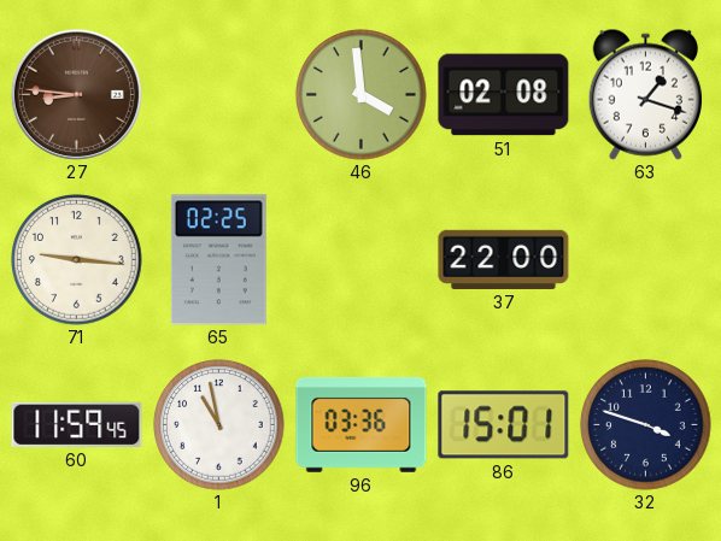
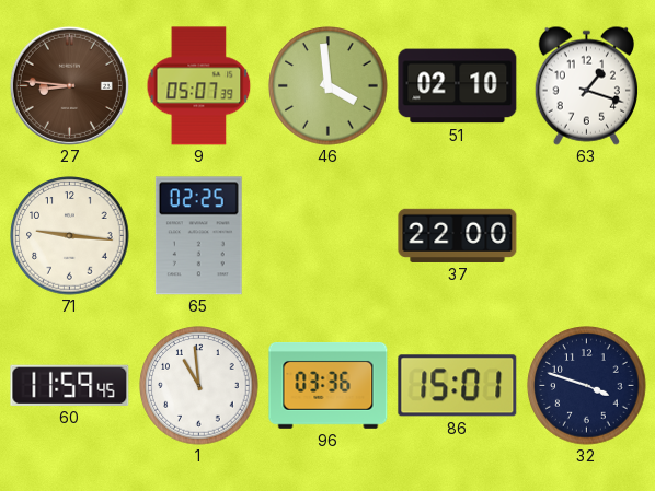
9: none -> 05:07
51: 02:08 -> 02:10
1: 10:58 -> 10:59
